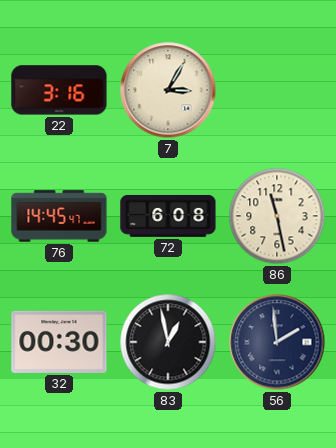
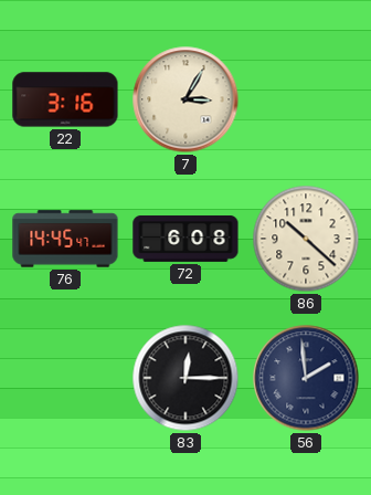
86: 11:28 -> 10:22
32: 00:30 -> none
83: 12:58 -> 12:15
